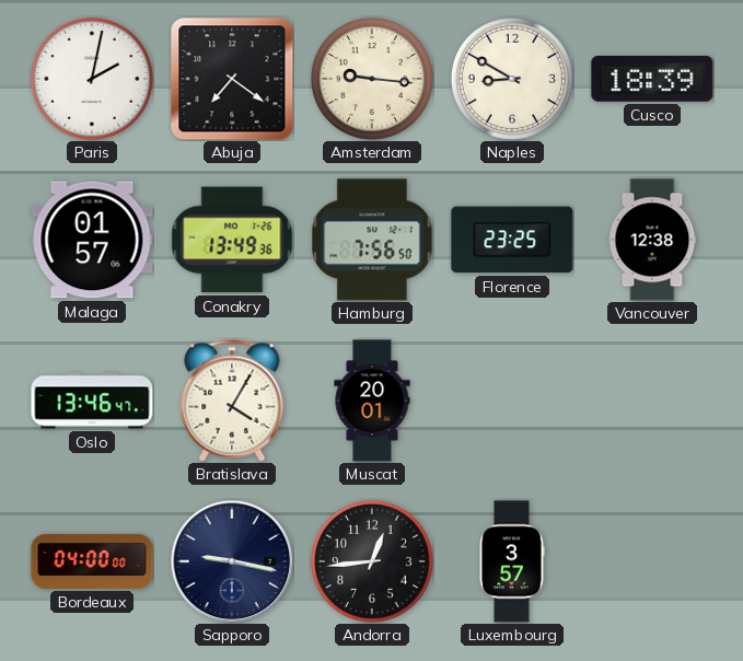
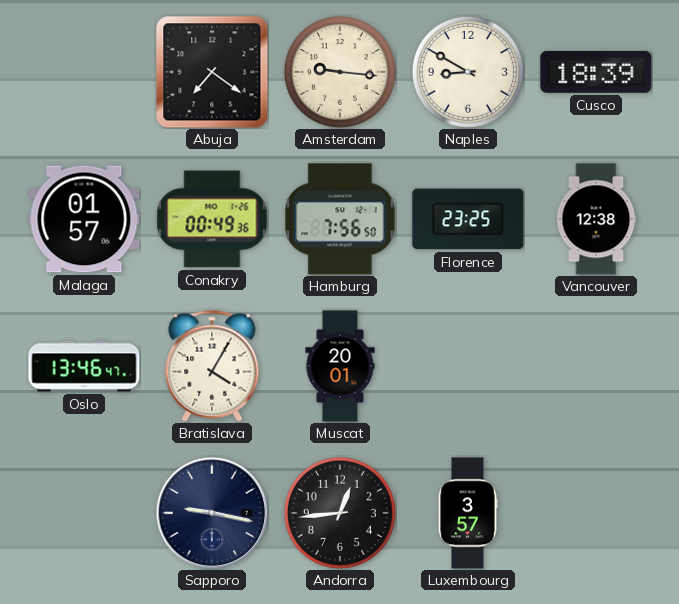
Paris: 2:02 -> none
Conakry: 13:49 -> 00:49
Bordeaux: 04:00 -> none
